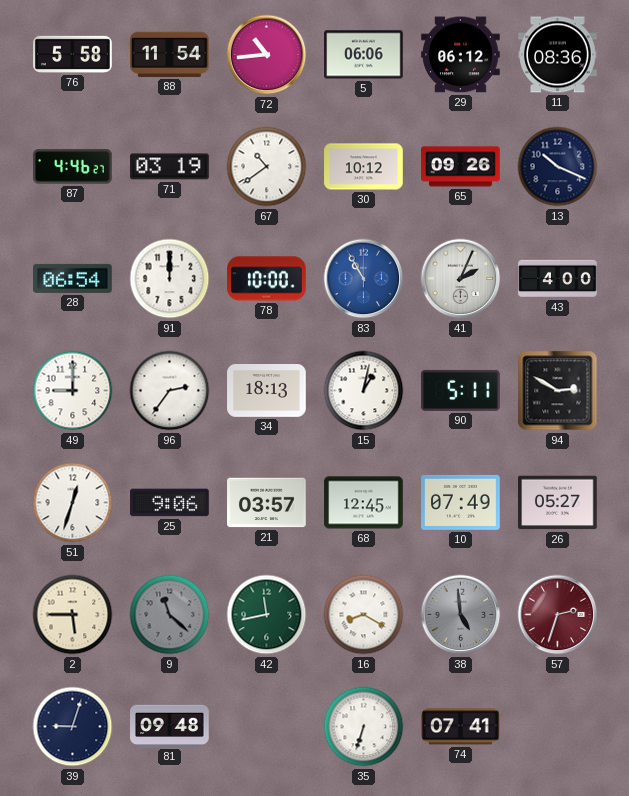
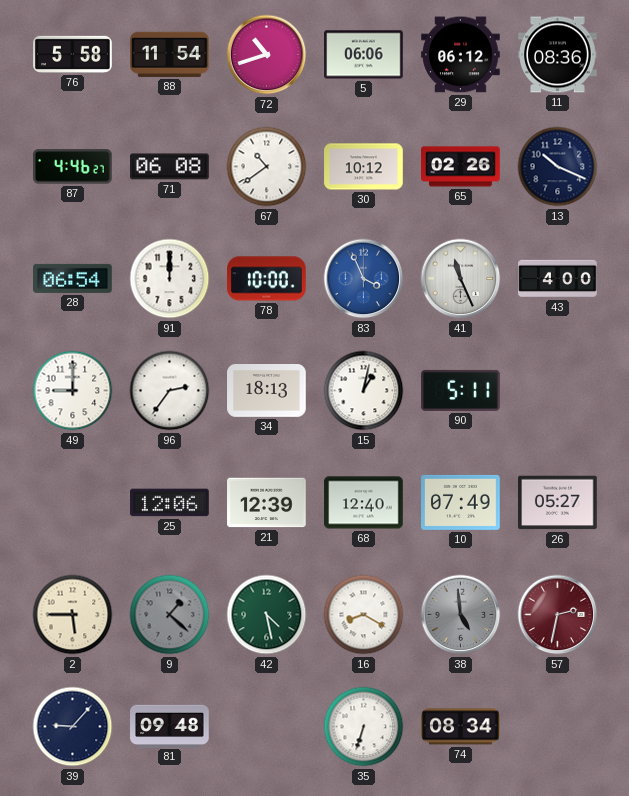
72: 10:44 -> 10:42
71: 03:19 -> 06:08
65: 09:26 -> 02:26
83: 10:55 -> 3:56
41: 2:04 -> 11:26
94: 2:50 -> none
51: 12:33 -> none
25: 9:06 -> 12:06
21: 03:57 -> 12:39
68: 12:45 -> 12:40
9: 11:22 -> 1:22
42: 11:43 -> 4:28
57: 2:33 -> 2:32
39: 9:03 -> 9:07
74: 07:41 -> 08:34
